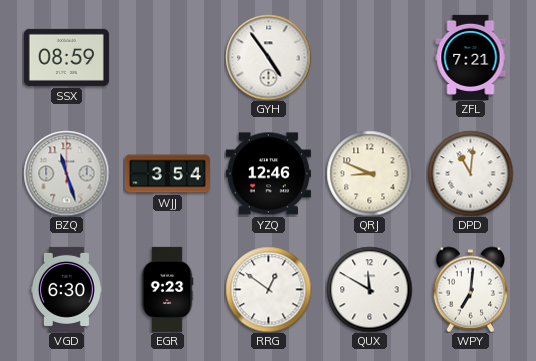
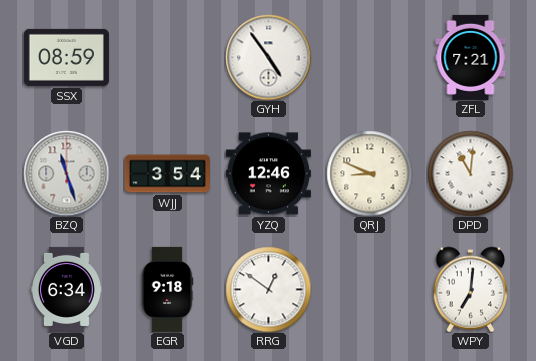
VGD: 6:30 -> 6:34
EGR: 9:23 -> 9:18
QUX: 11:50 -> none
